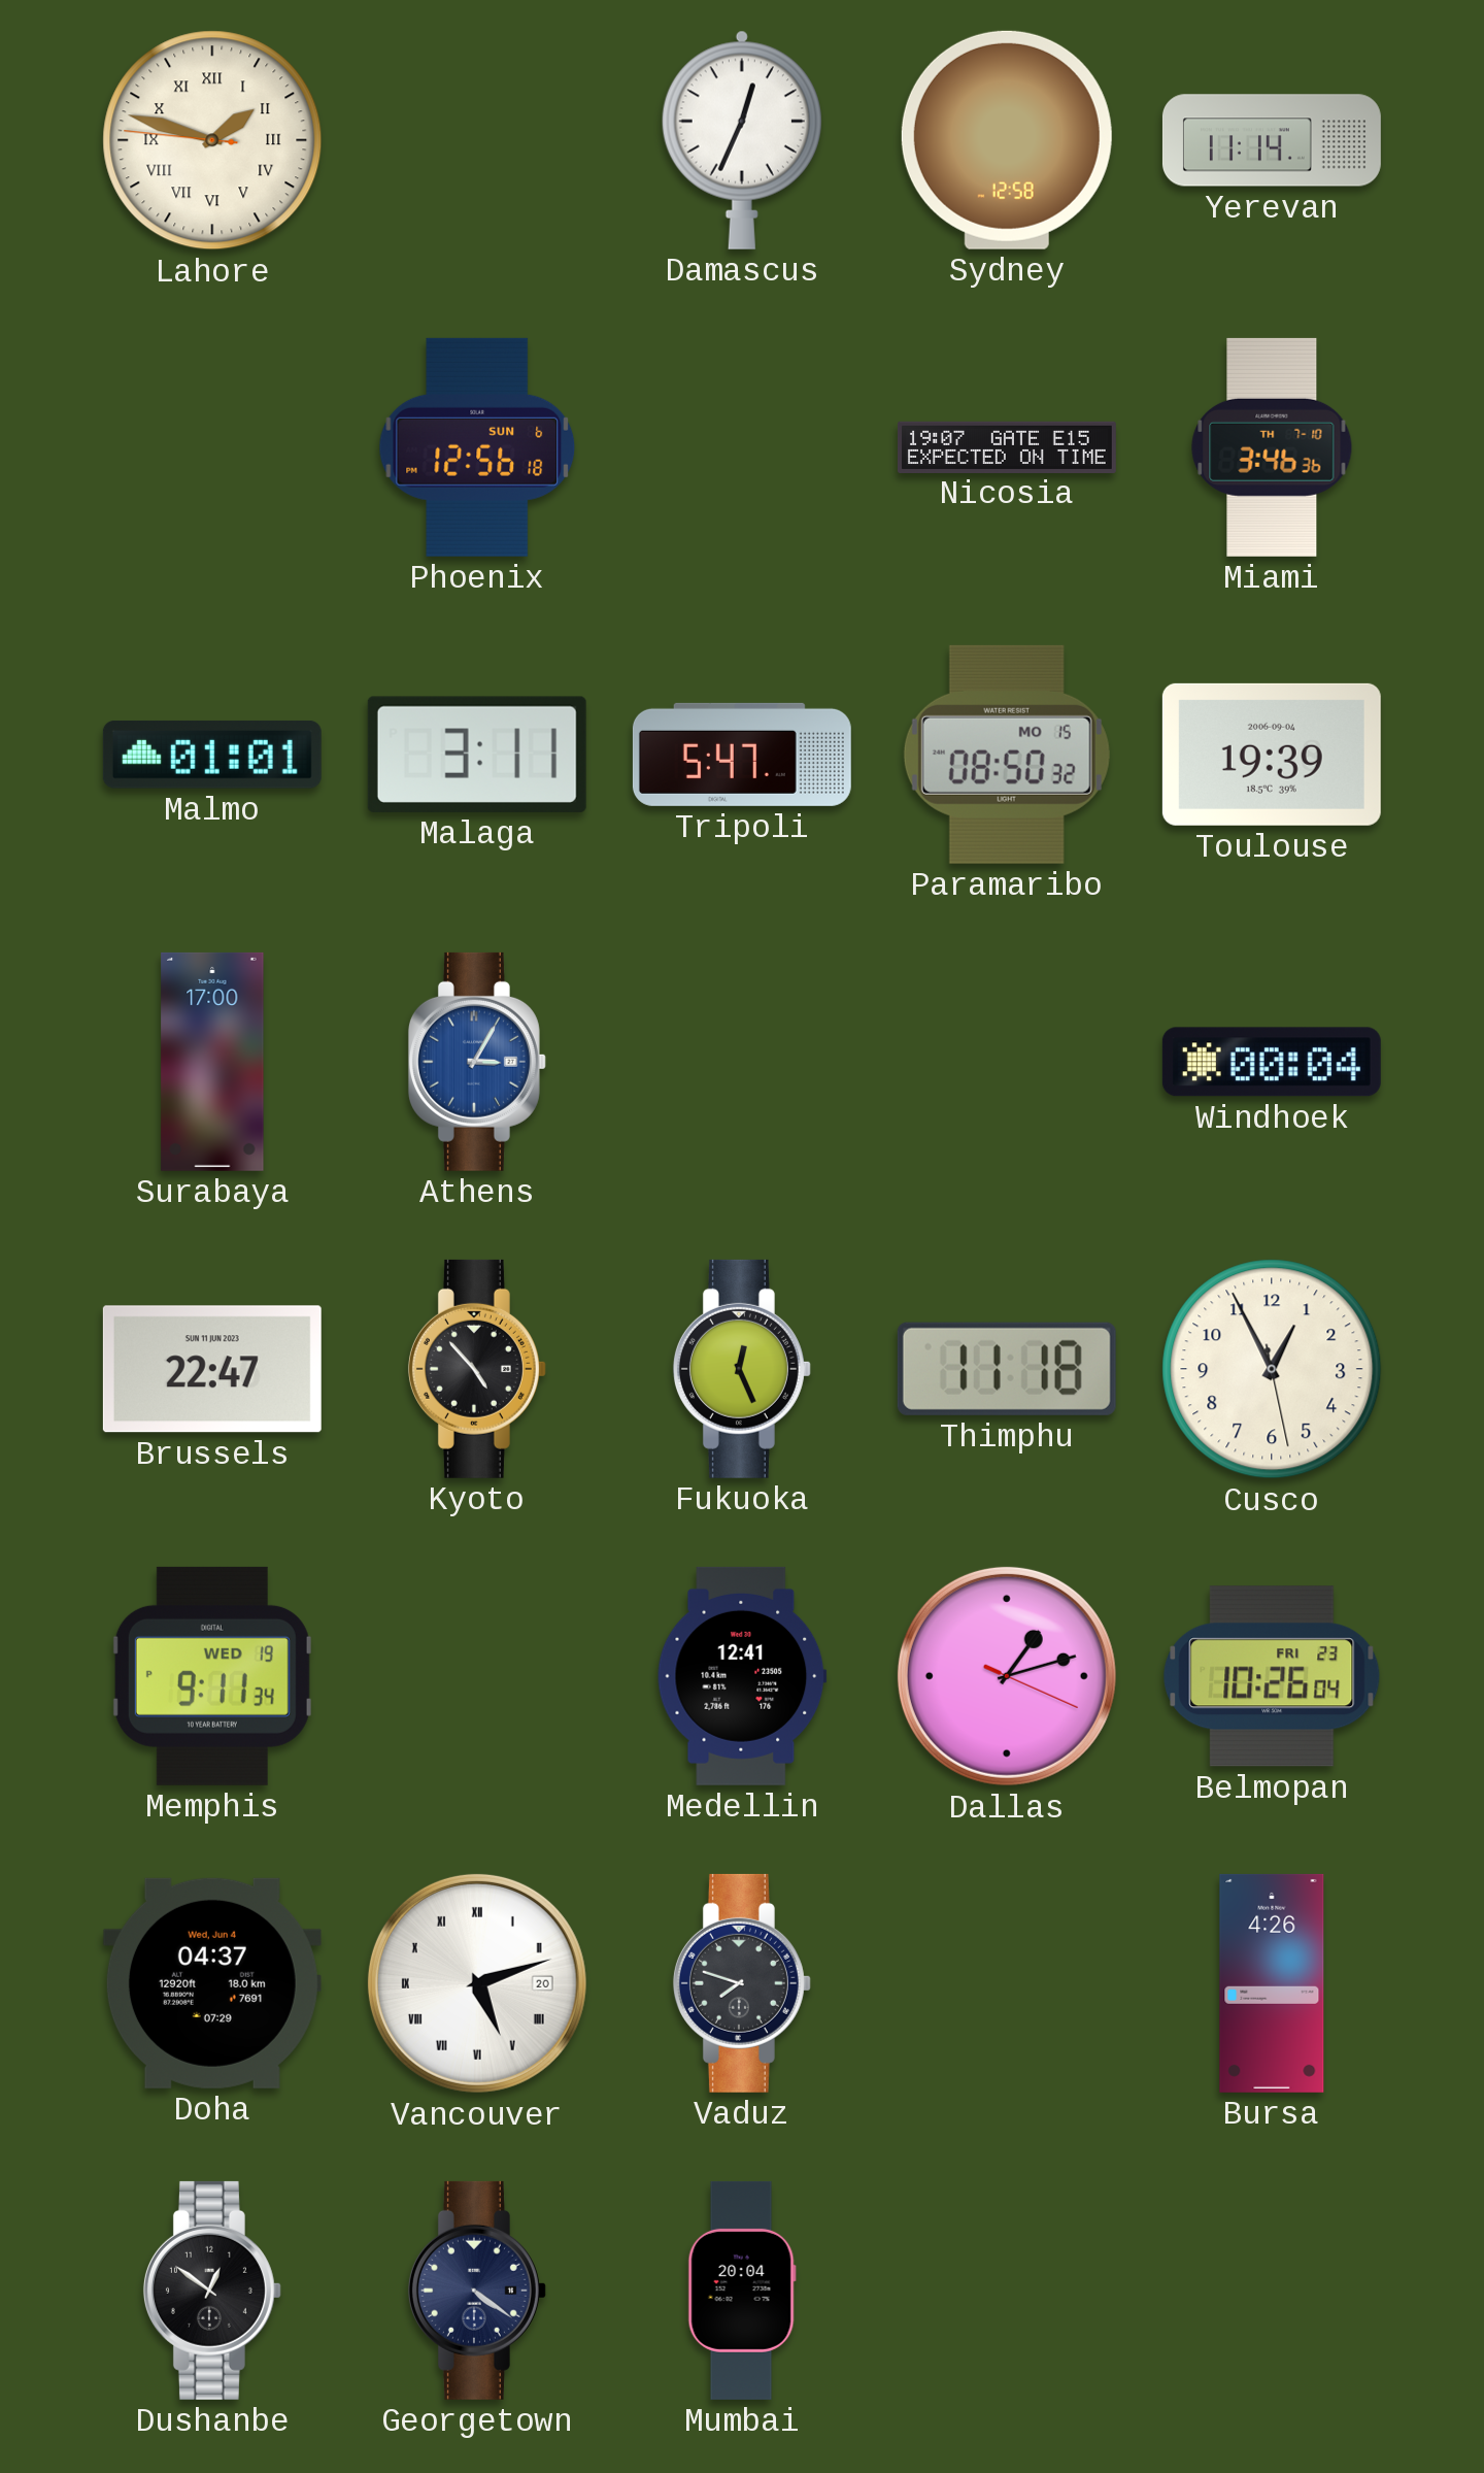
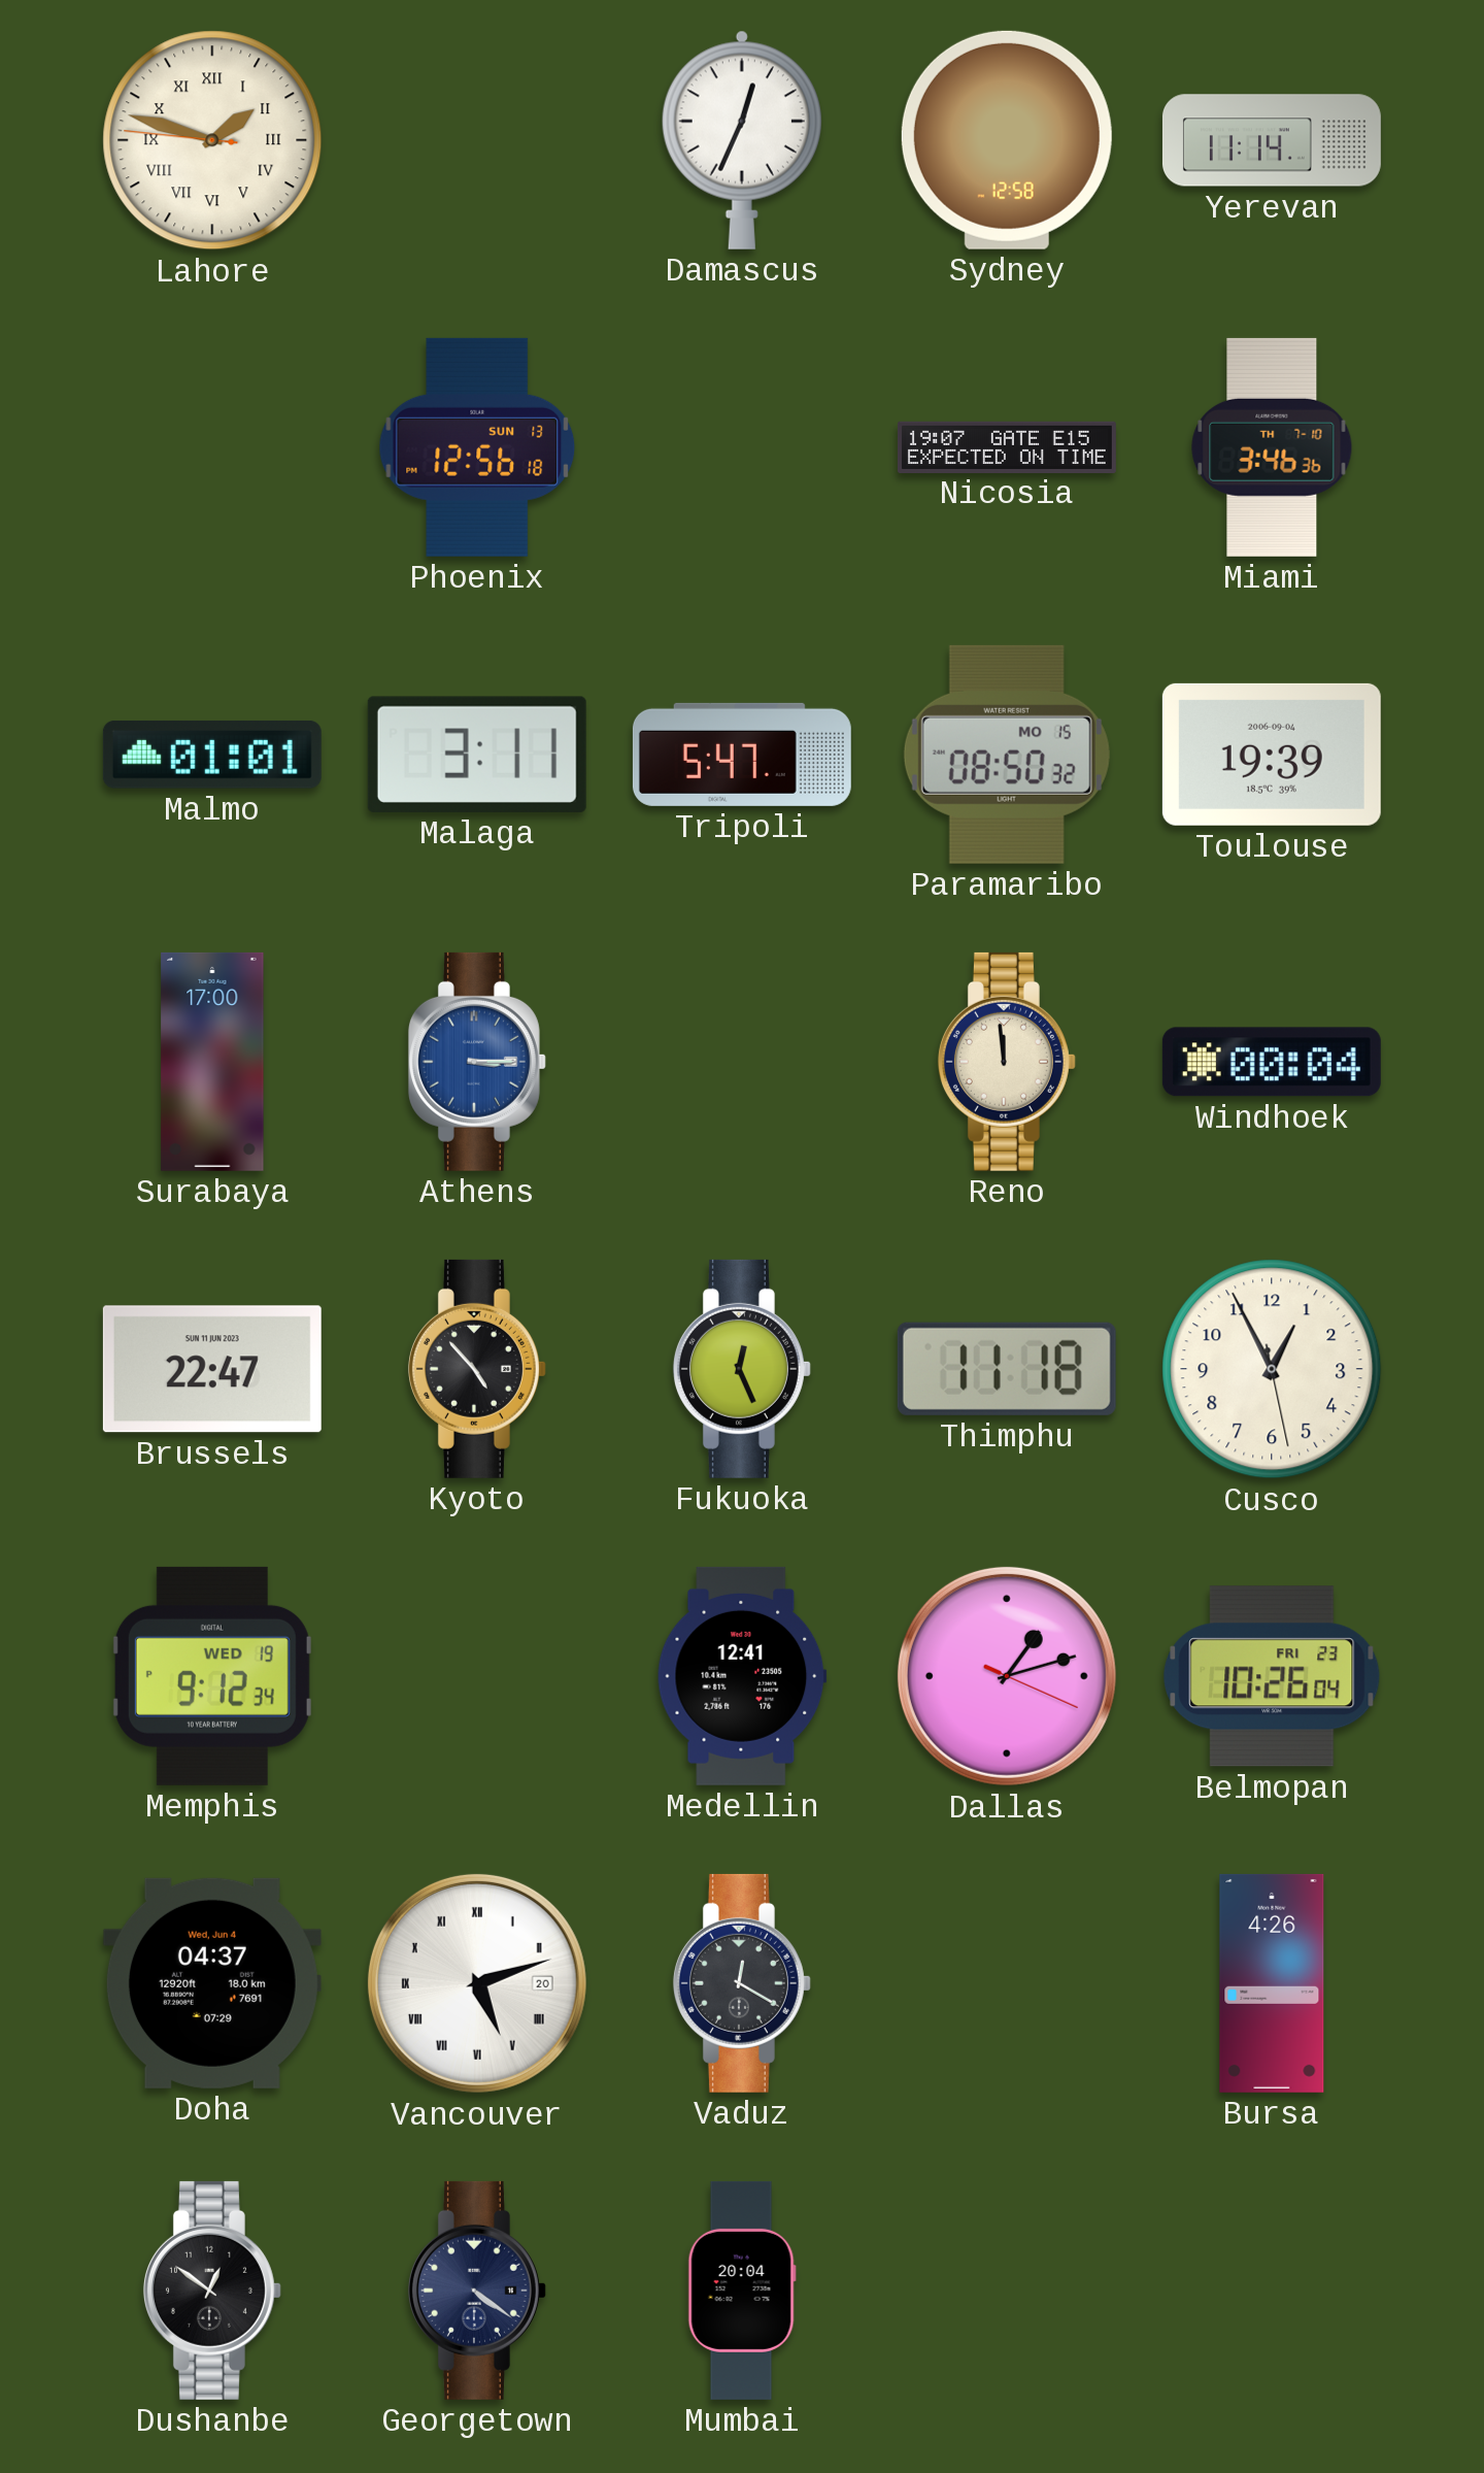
Phoenix date: SUN 6 -> SUN 13
Athens: 3:05 -> 3:15
Reno: none -> 11:59
Memphis: 9:11 -> 9:12
Vaduz: 7:48 -> 12:20
